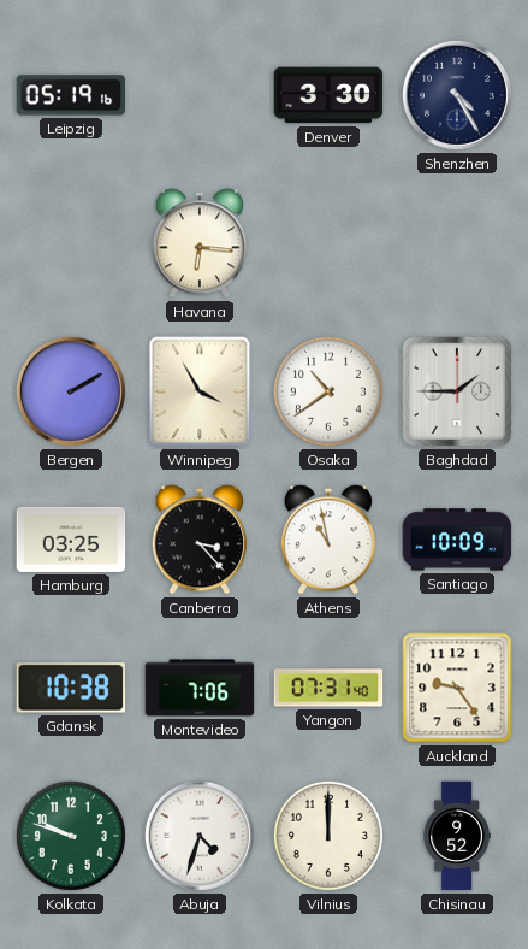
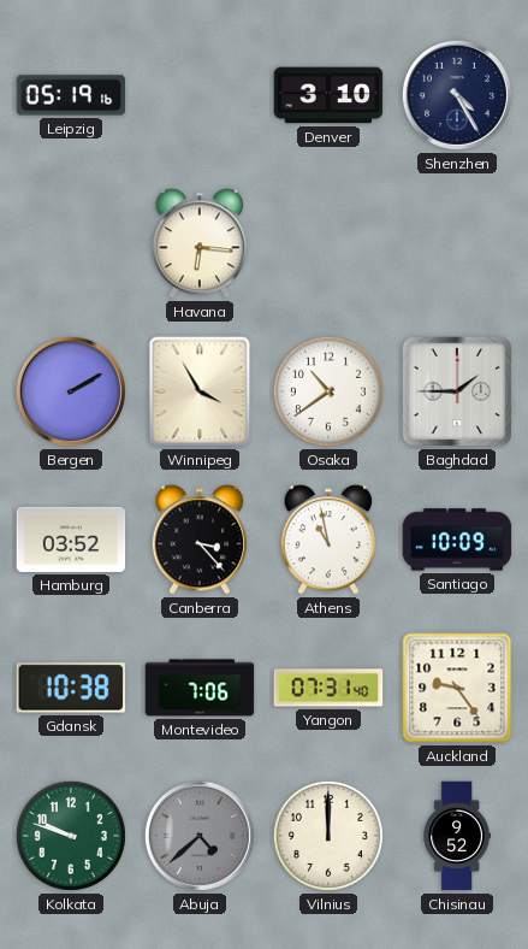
Denver: 3:30 -> 3:10
Hamburg: 03:25 -> 03:52
Abuja: 4:33 -> 4:38
Abuja dial: white -> grey
